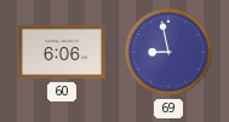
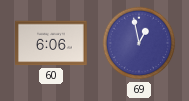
69: 8:58 -> 12:58
